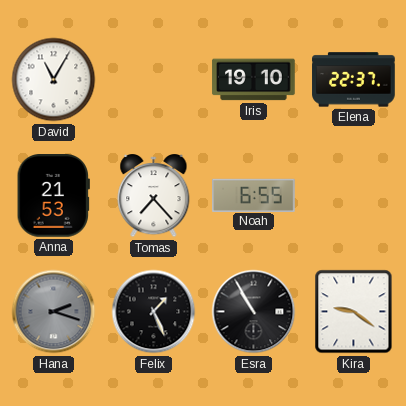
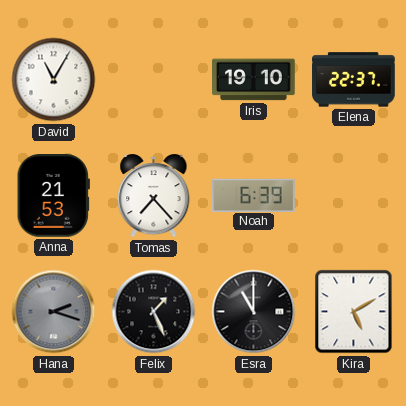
Noah: 6:55 -> 6:39
Esra: 10:55 -> 11:00
Kira: 9:21 -> 5:10
